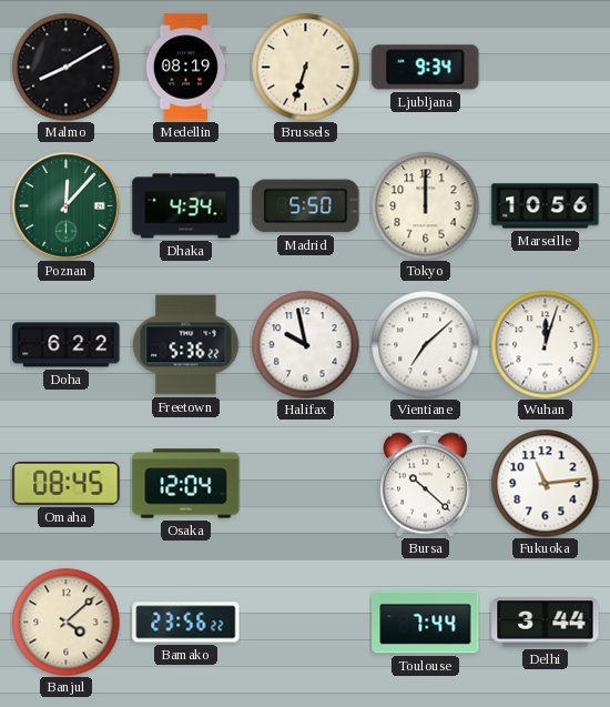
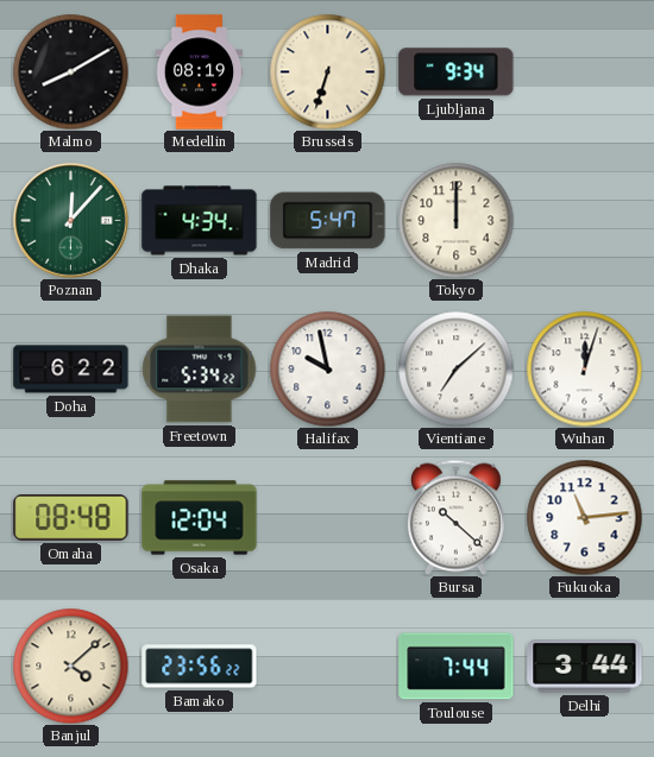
Madrid: 5:50 -> 5:47
Marseille: 10:56 -> none
Freetown: 5:36 -> 5:34
Omaha: 08:45 -> 08:48
